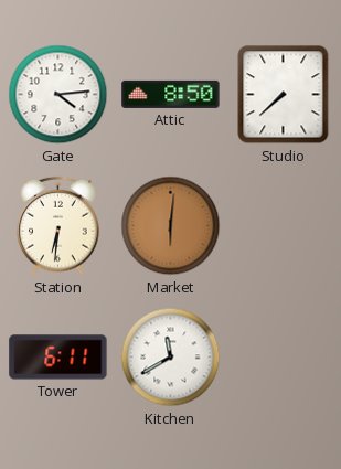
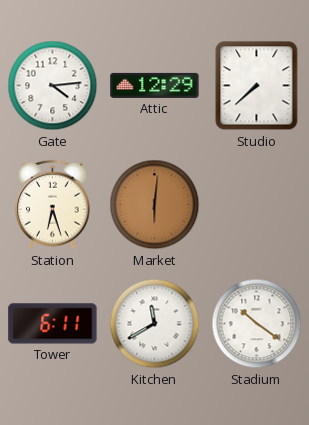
Attic: 8:50 -> 12:29
Station: 6:31 -> 6:27
Stadium: none -> 10:21
